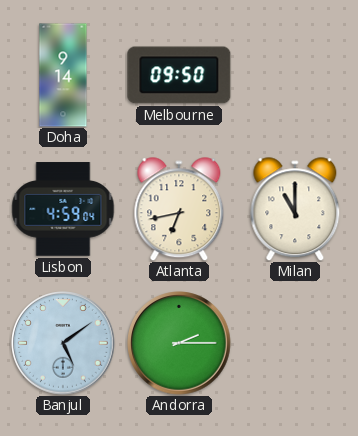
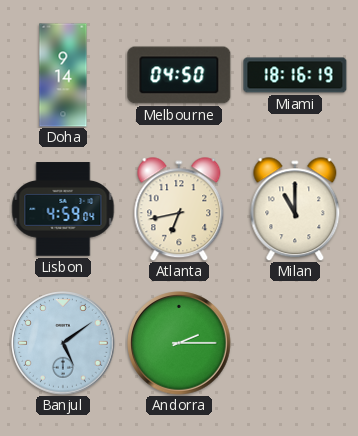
Melbourne: 09:50 -> 04:50
Miami: none -> 18:16
